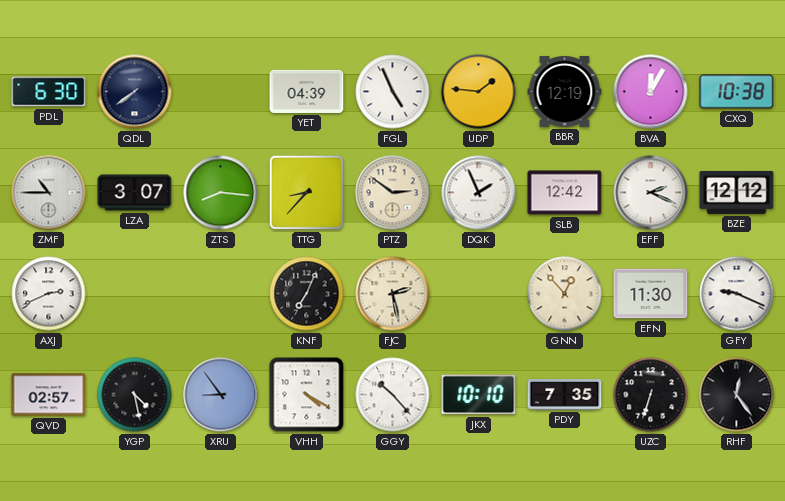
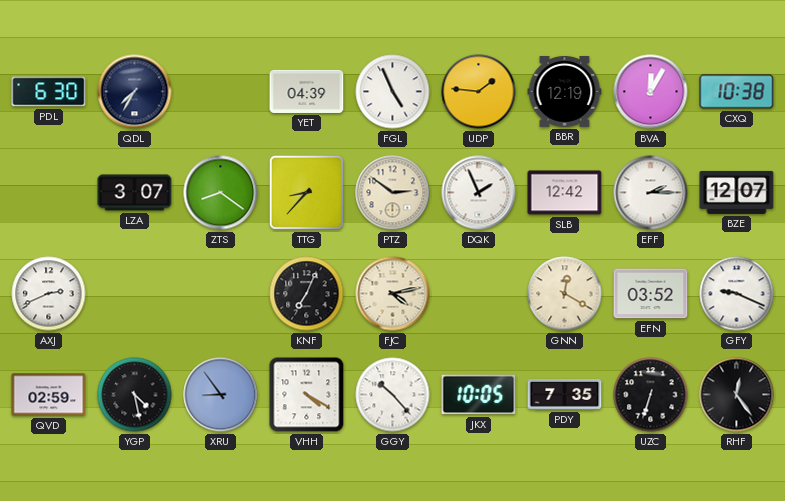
QDL: 7:39 -> 7:35
ZMF: 10:45 -> none
ZTS: 8:16 -> 8:21
EFF: 2:19 -> 2:15
BZE: 12:12 -> 12:07
FJC: 2:28 -> 4:13
GNN: 12:53 -> 12:20
EFN: 11:30 -> 03:52
QVD: 02:57 -> 02:59
JKX: 10:10 -> 10:05
